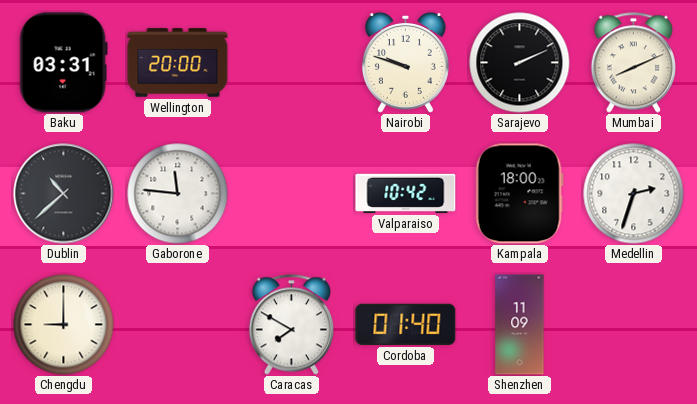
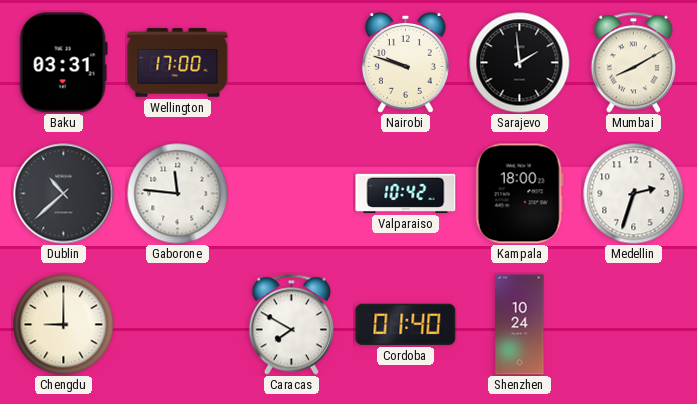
Wellington: 20:00 -> 17:00
Sarajevo: 2:11 -> 1:59
Mumbai: 8:11 -> 8:10
Shenzhen: 11:09 -> 10:24
